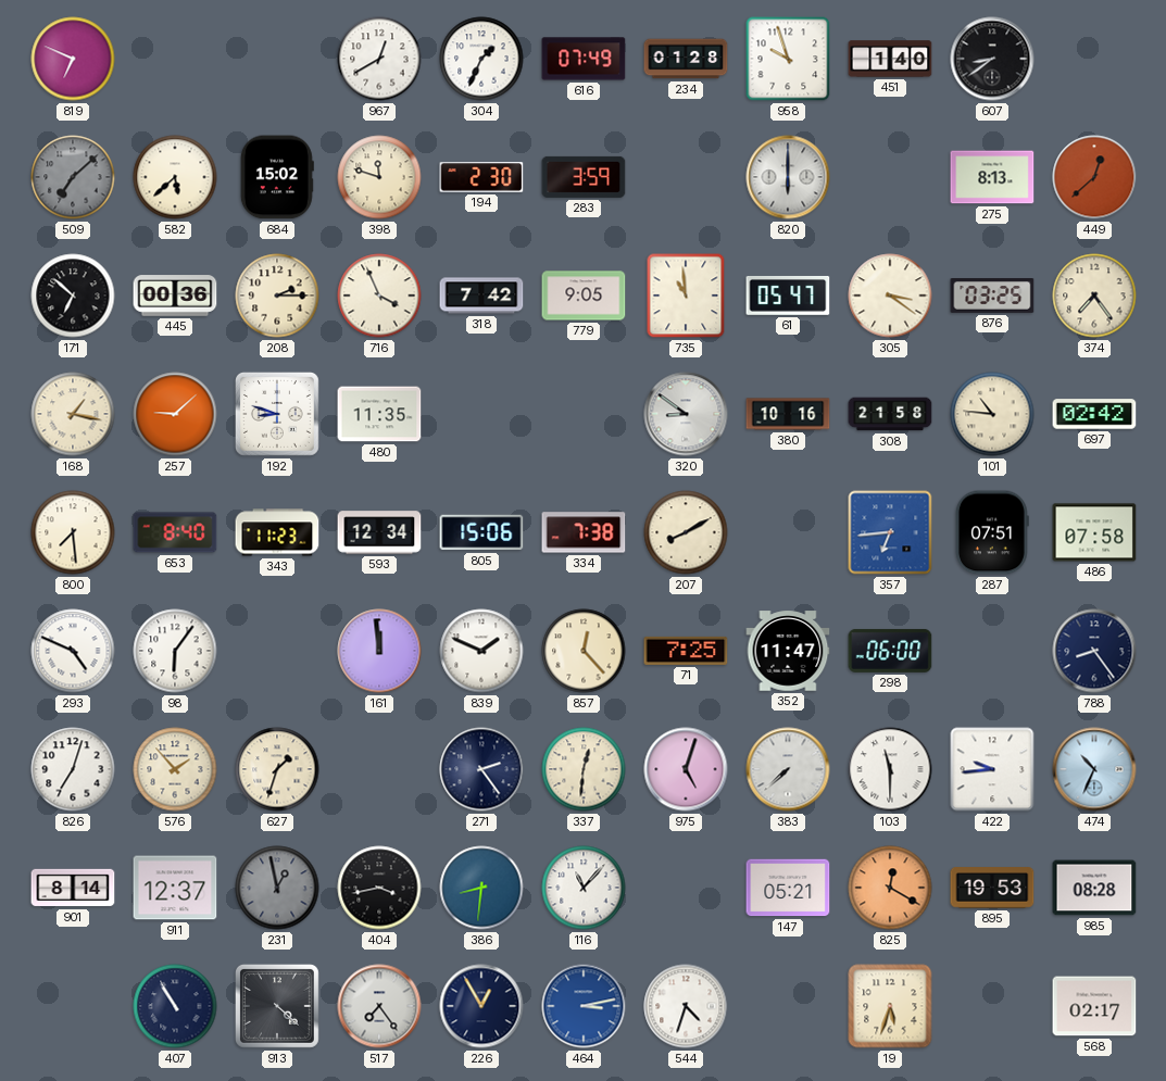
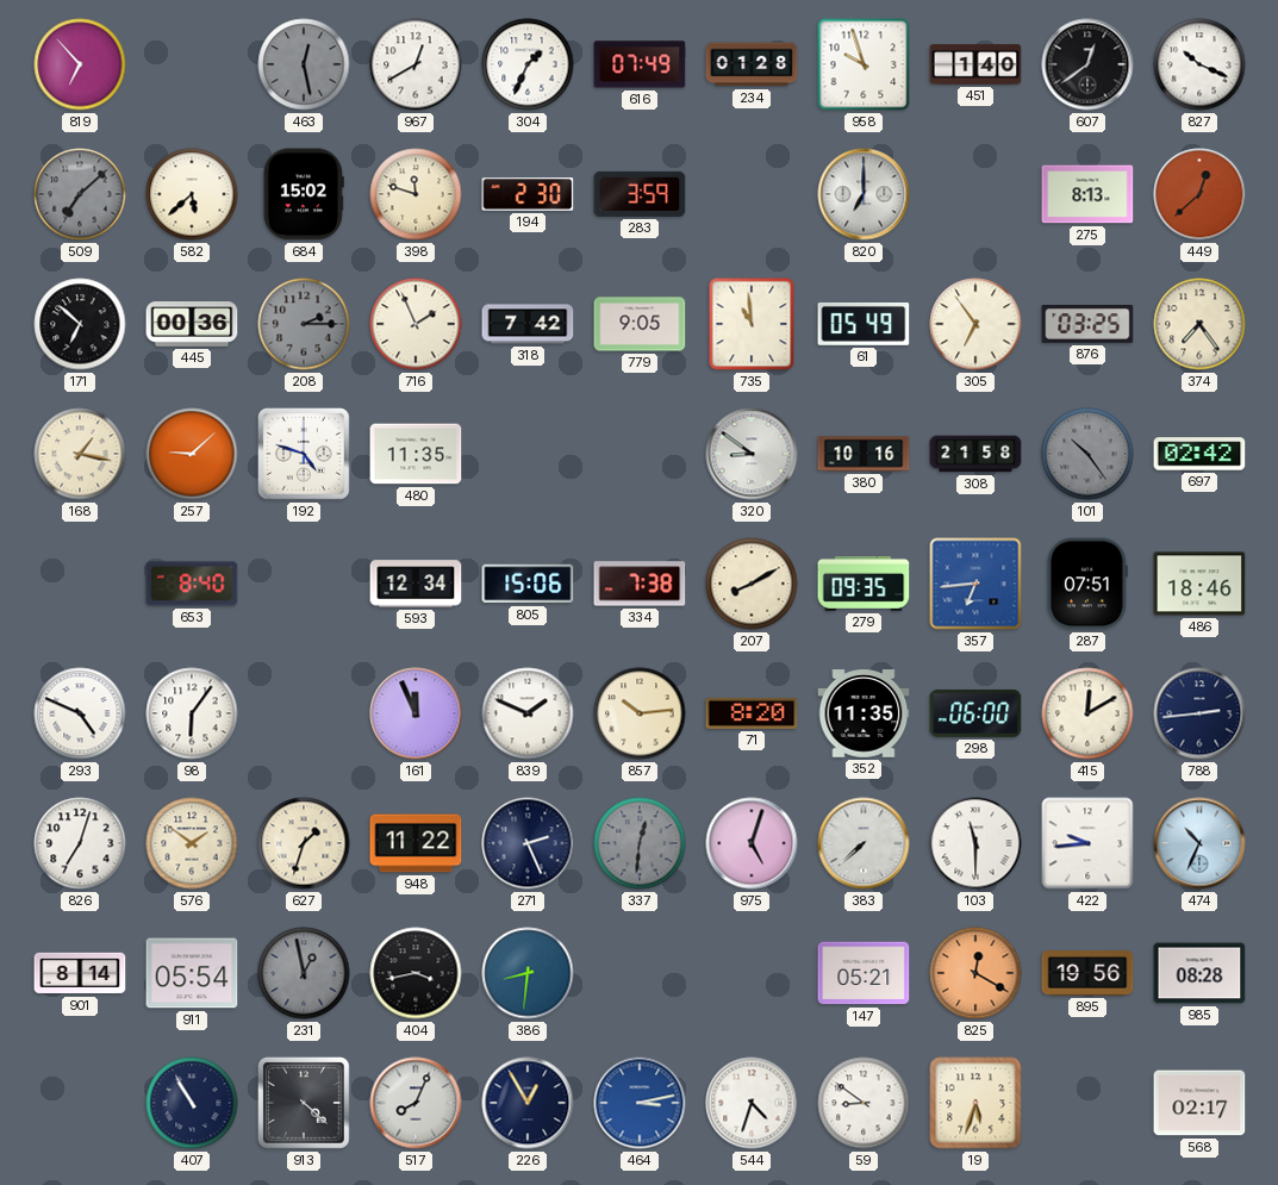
819: 6:49 -> 6:53
463: none -> 12:28
607: 8:39 -> 12:39
827: none -> 10:19
820: 6:00 -> 7:00
208 dial: cream -> grey
716: 3:56 -> 1:56
61: 05:47 -> 05:49
305: 3:21 -> 6:54
192: 8:48 -> 4:48
101: 10:46 -> 10:24
101 dial: cream -> grey
800: 7:29 -> none
343: 11:23 -> none
279: none -> 09:35
486: 07:58 -> 18:46
161: 11:59 -> 11:56
857: 12:23 -> 10:14
71: 7:25 -> 8:20
352: 11:47 -> 11:35
415: none -> 12:10
788: 8:24 -> 2:44
576: 1:53 -> 1:51
948: none -> 11:22
271: 2:24 -> 2:26
337 dial: cream -> grey
911: 12:37 -> 05:54
116: 11:07 -> none
895: 19:53 -> 19:56
517: 7:24 -> 8:04
59: none -> 8:51
